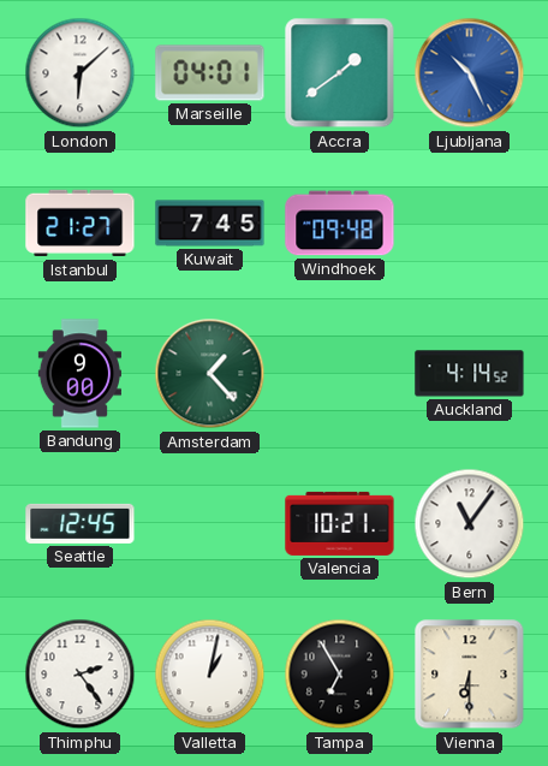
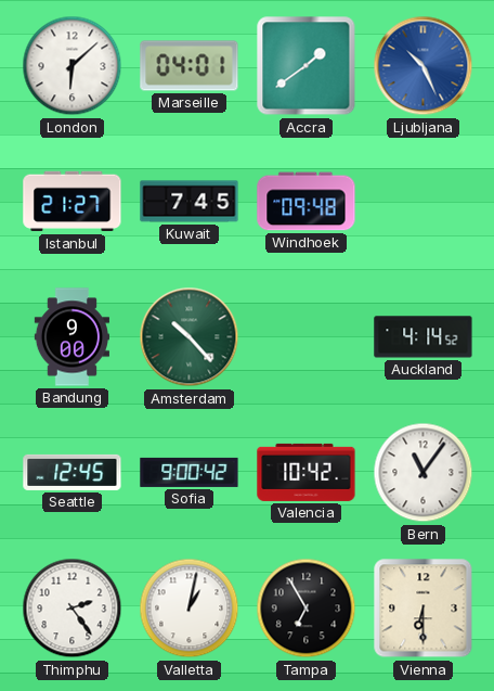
Amsterdam: 1:23 -> 10:23
Sofia: none -> 9:00
Valencia: 10:21 -> 10:42
